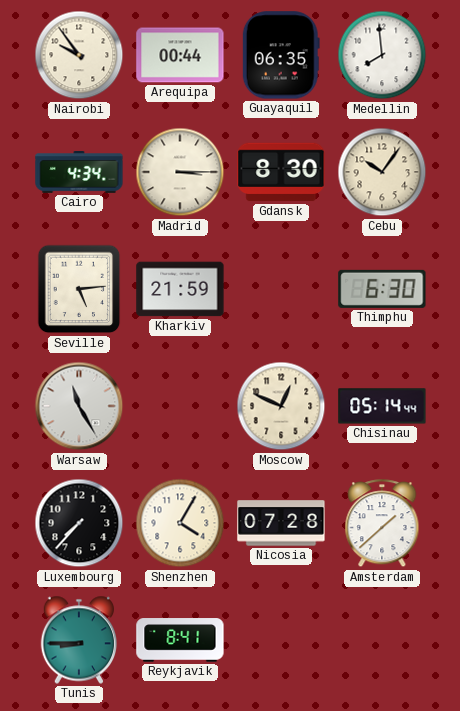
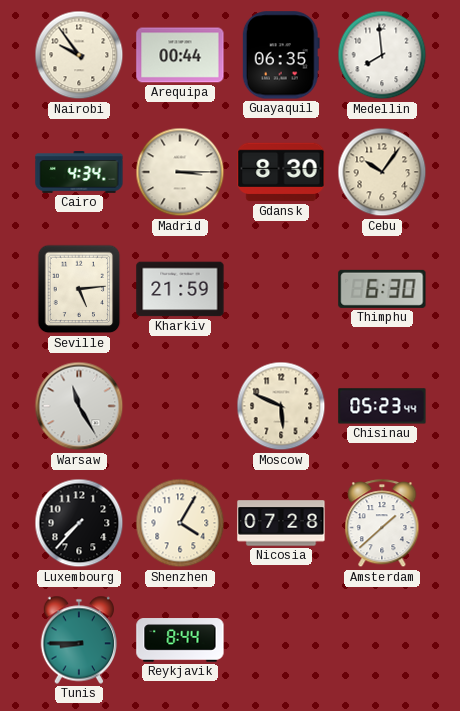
Moscow: 12:49 -> 5:49
Chisinau: 05:14 -> 05:23
Reykjavik: 8:41 -> 8:44
